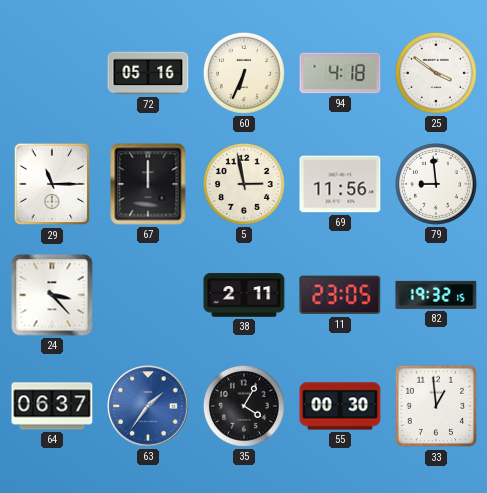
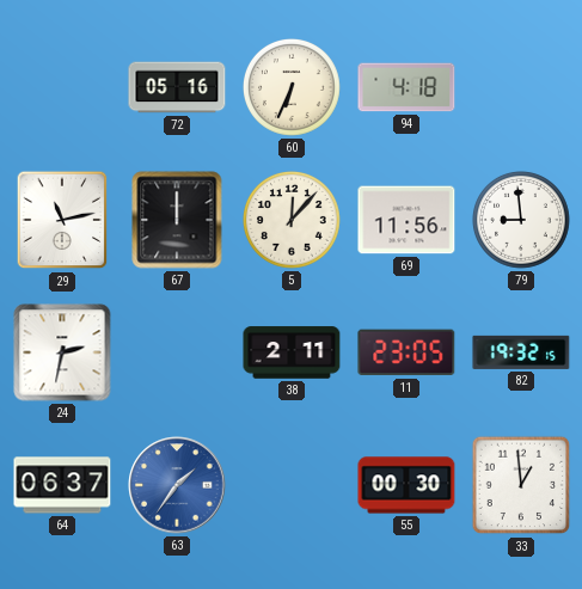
25: 3:51 -> none
29: 11:15 -> 11:13
5: 2:58 -> 12:07
24: 3:23 -> 2:32
35: 4:05 -> none
